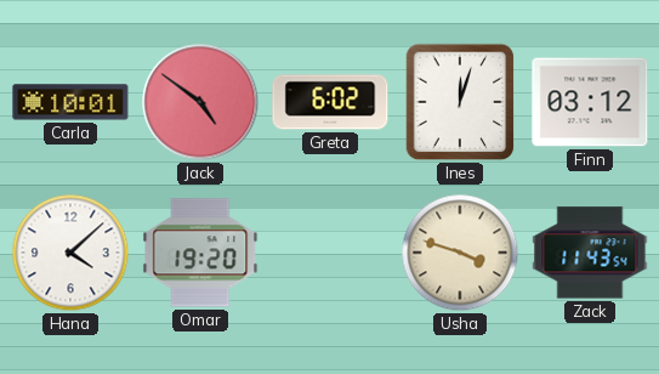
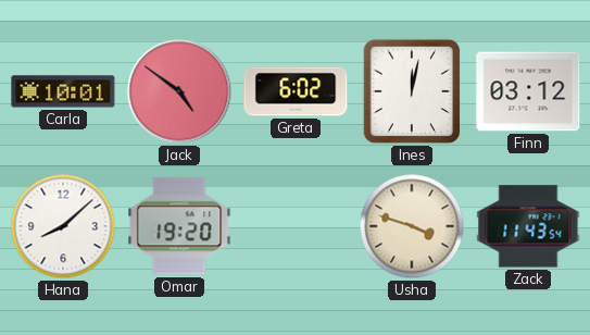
Ines: 12:03 -> 12:02
Hana: 4:08 -> 8:08
